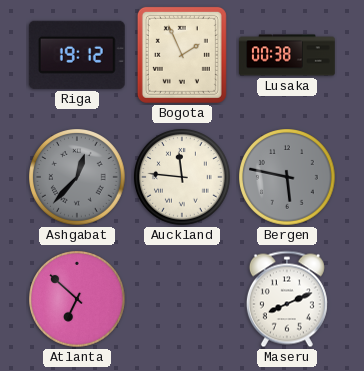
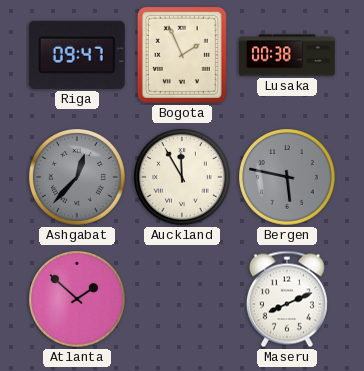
Riga: 19:12 -> 09:47
Auckland: 11:46 -> 11:55
Atlanta: 6:52 -> 1:52
